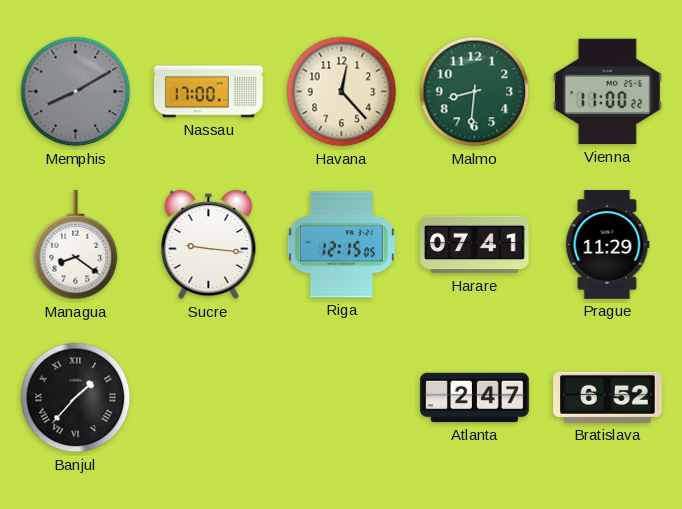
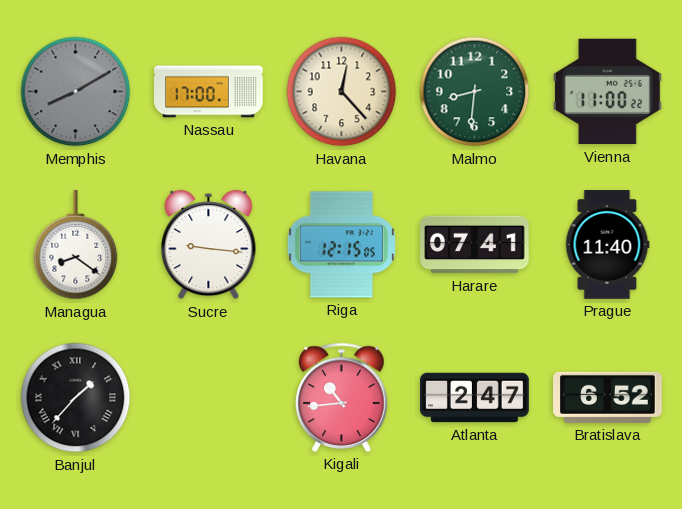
Prague: 11:29 -> 11:40
Kigali: none -> 10:44
